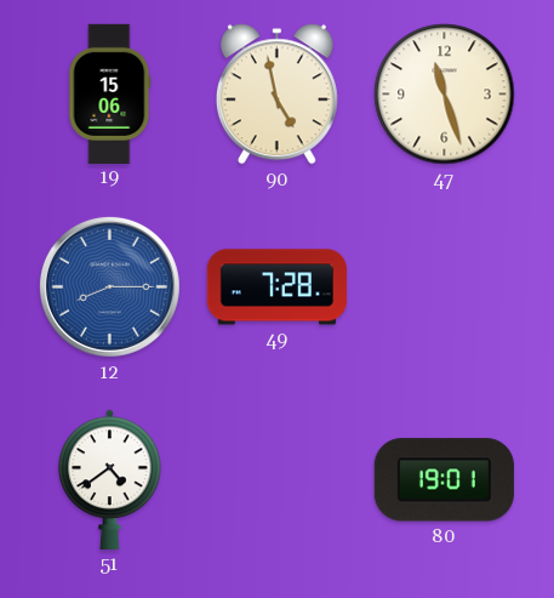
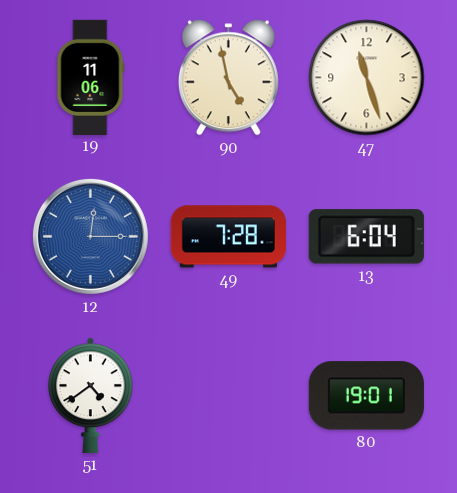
19: 15:06 -> 11:06
12: 8:15 -> 12:15
13: none -> 6:04
